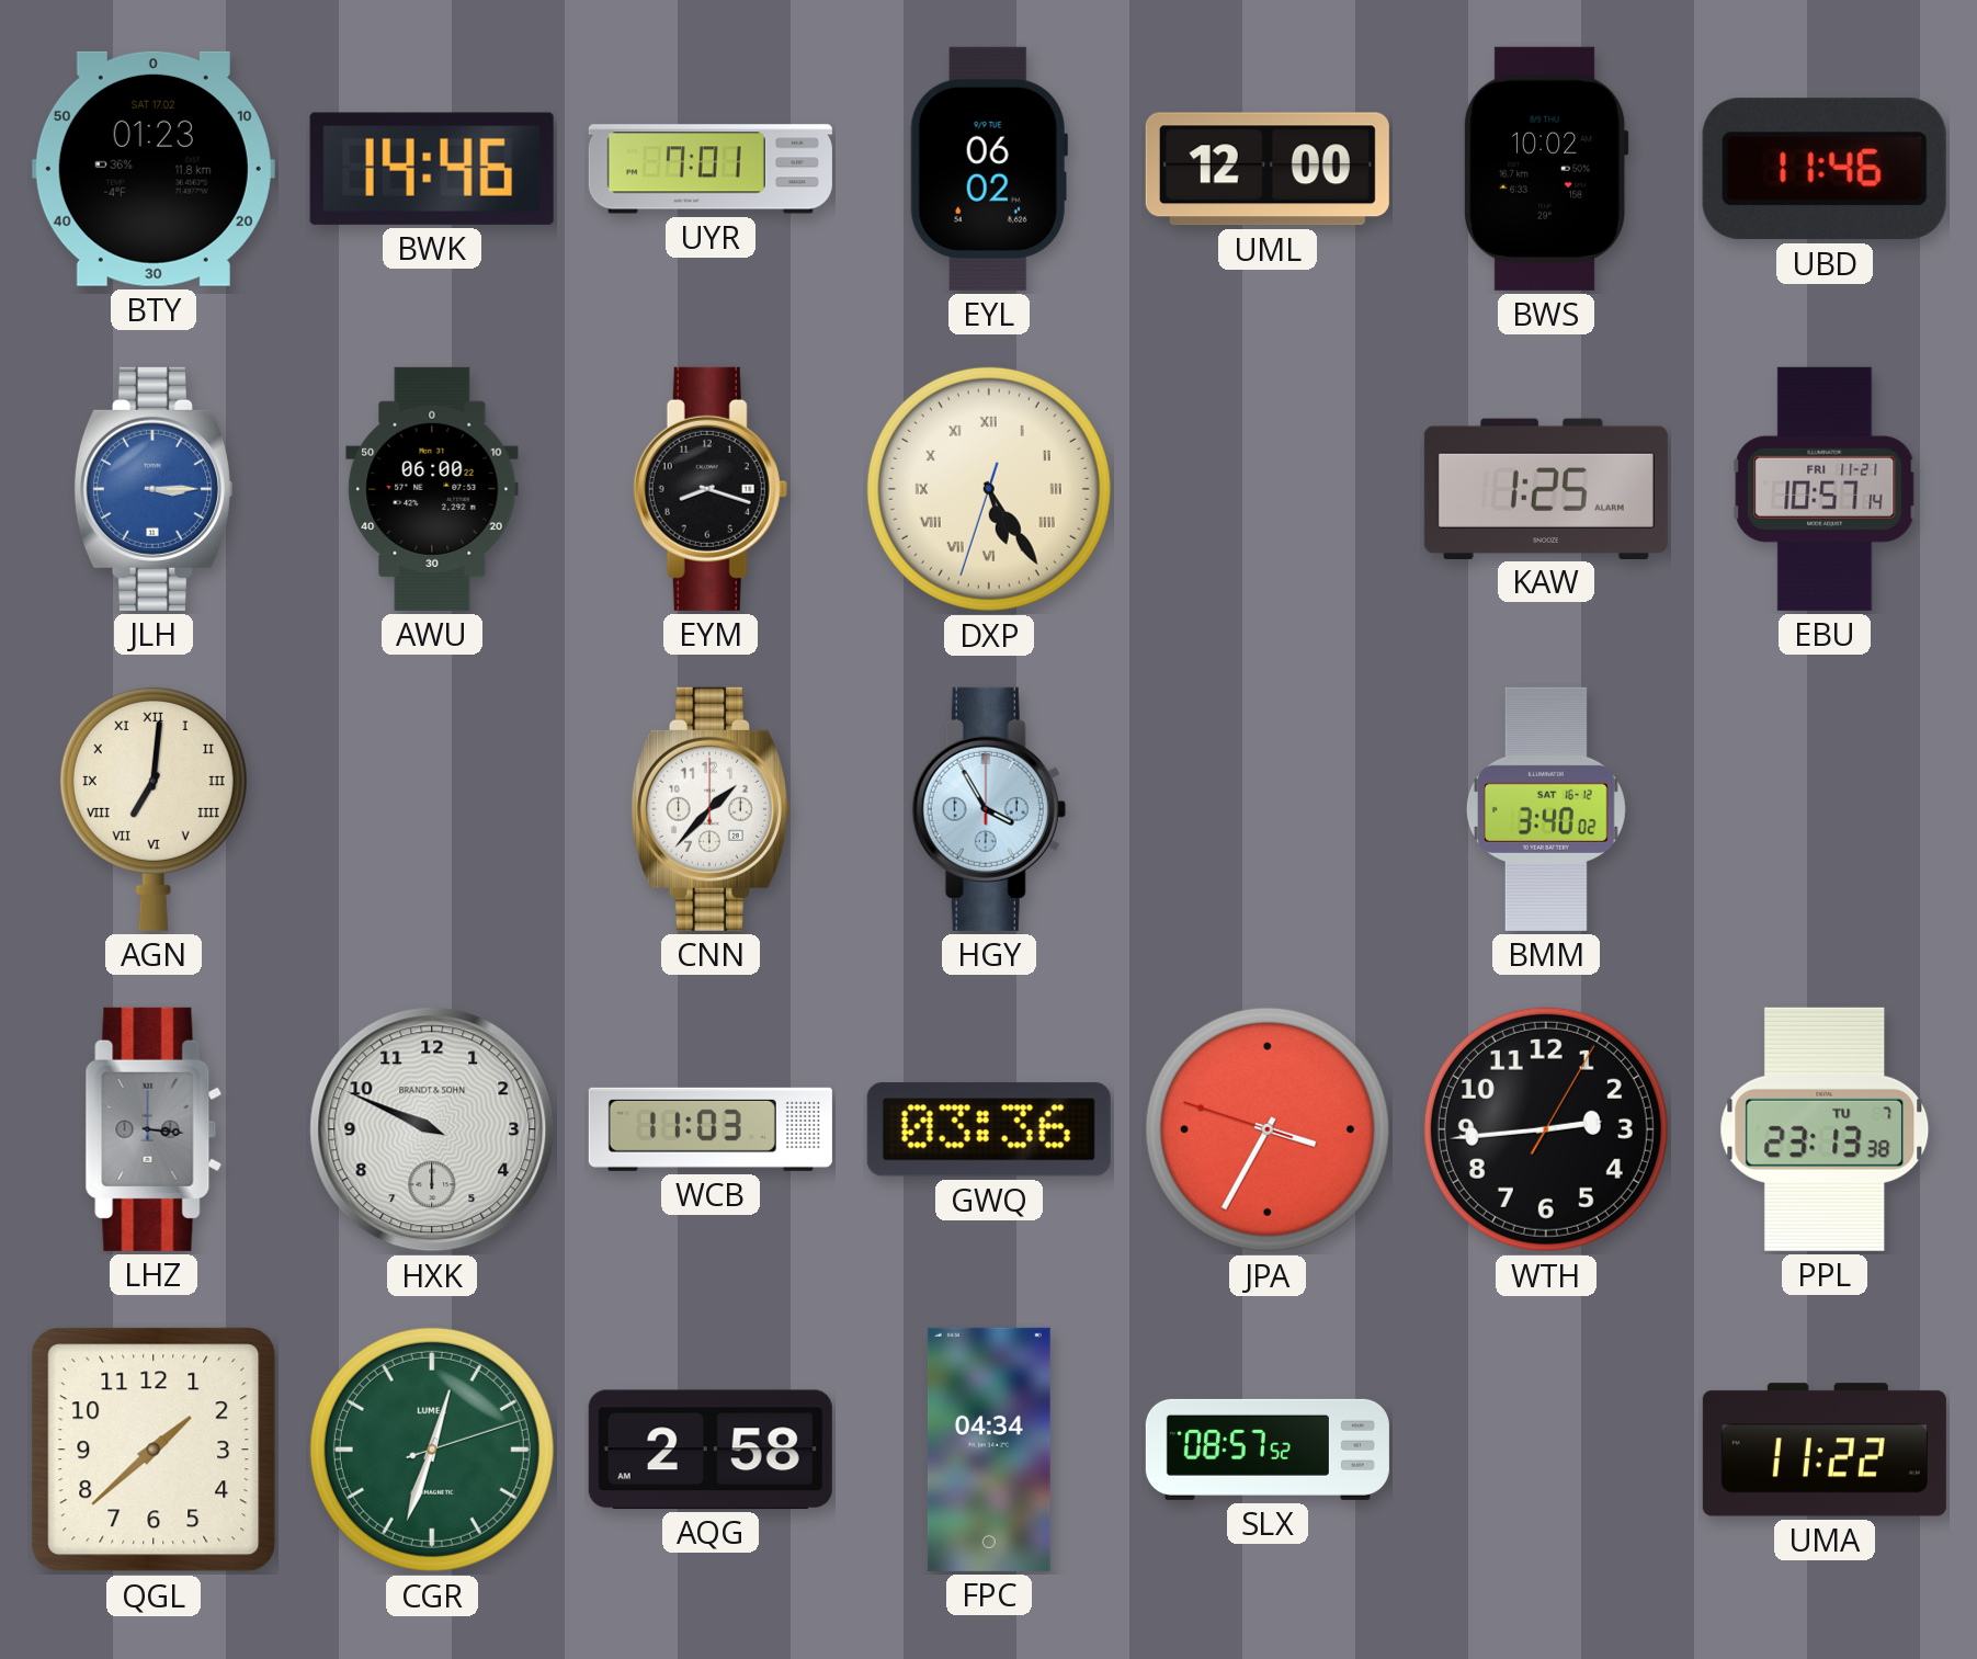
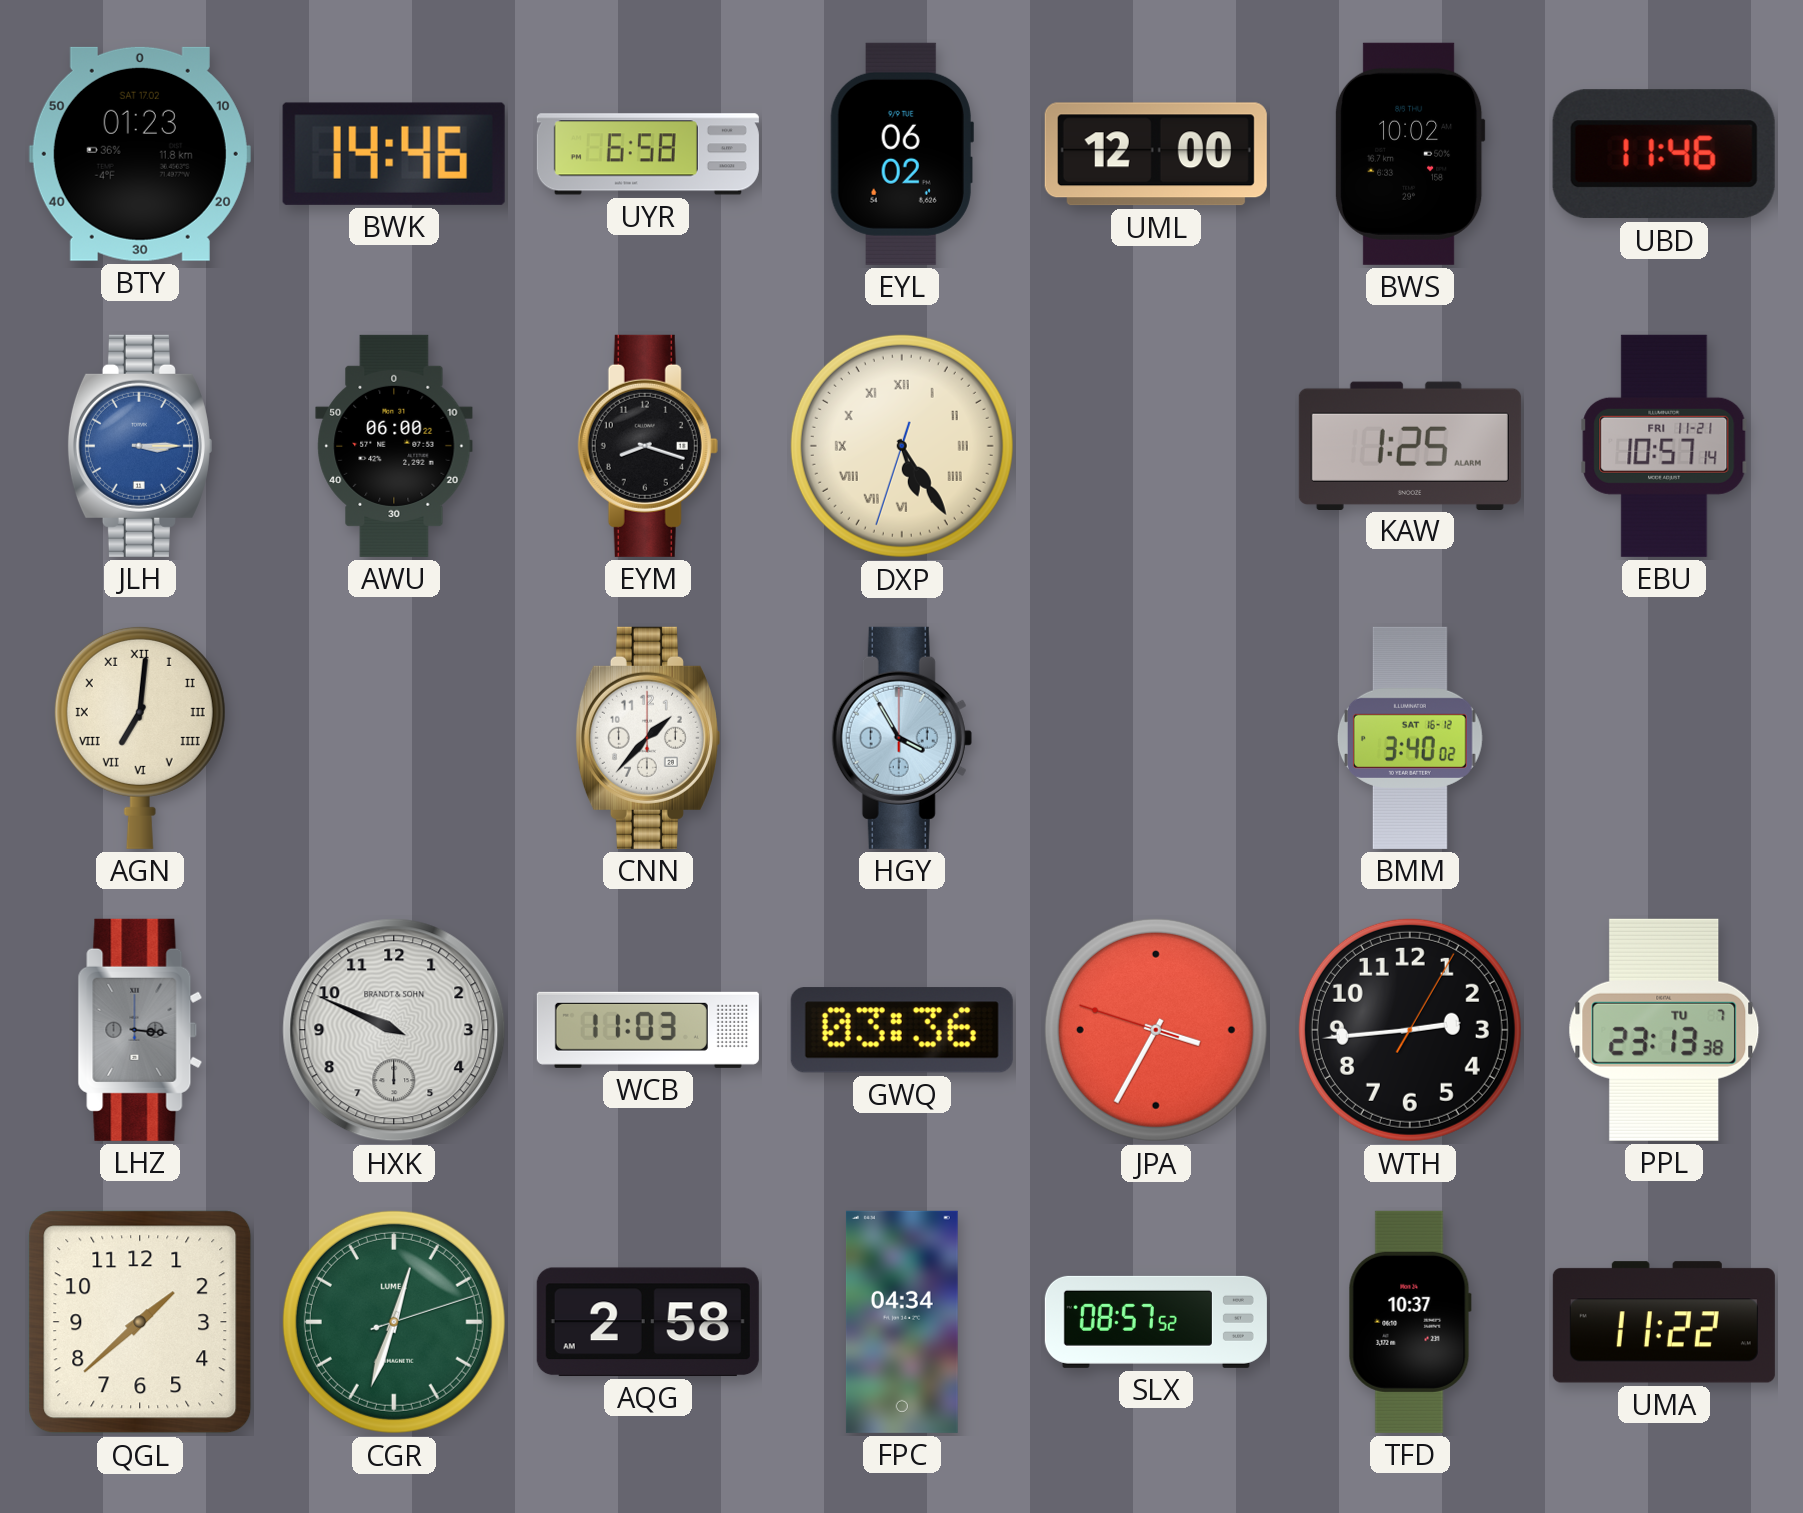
UYR: 7:01 -> 6:58
TFD: none -> 10:37
